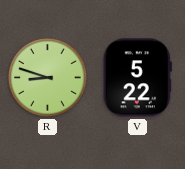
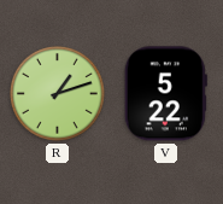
R: 8:48 -> 1:12
